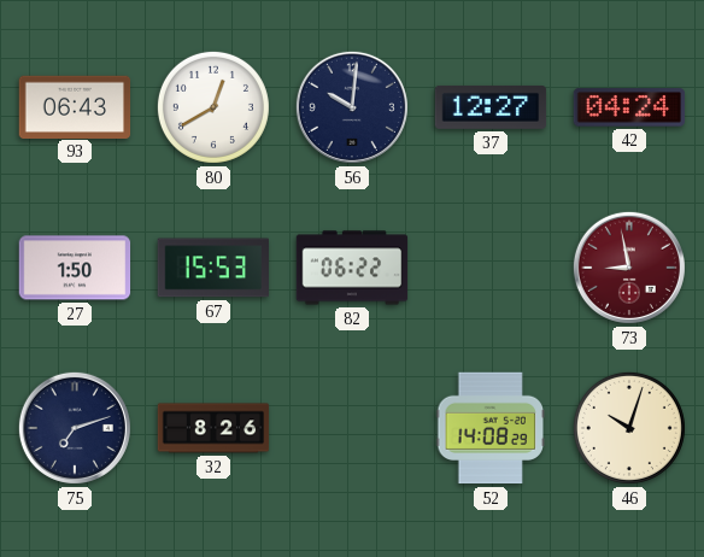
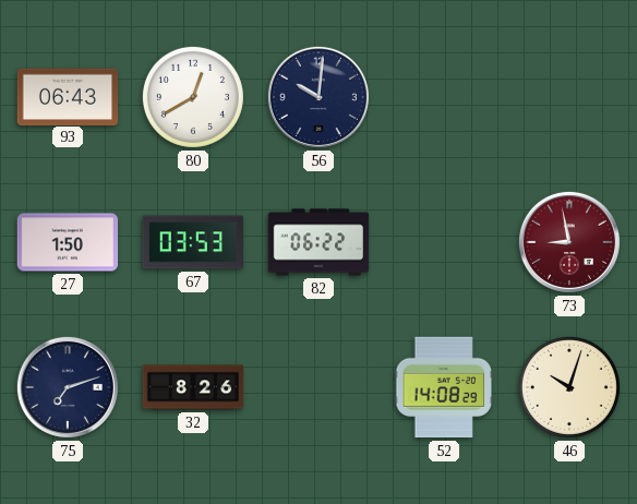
37: 12:27 -> none
42: 04:24 -> none
67: 15:53 -> 03:53
